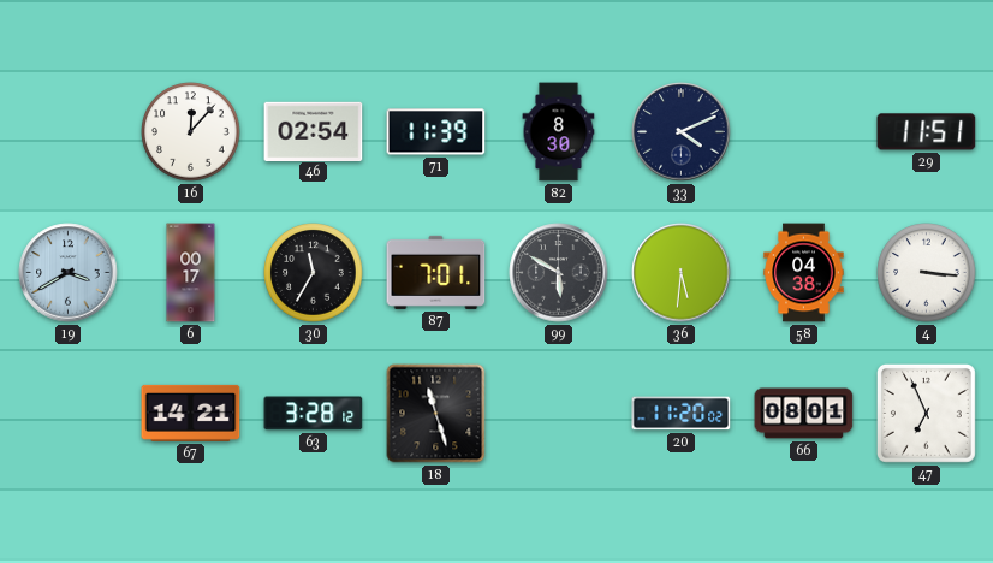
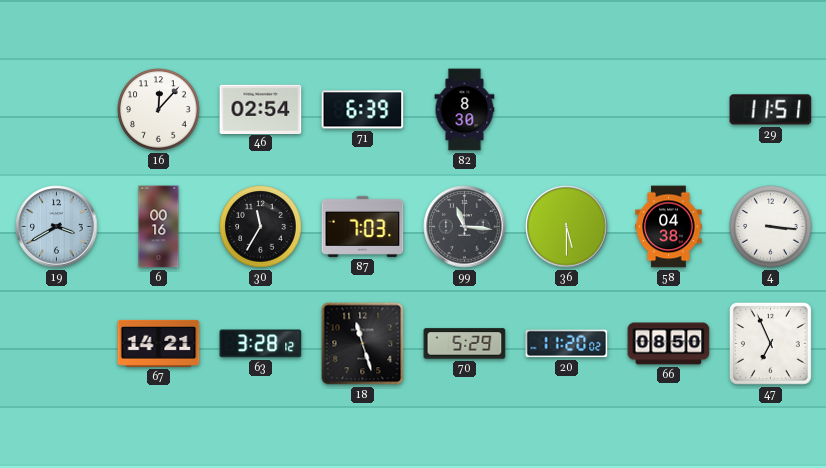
71: 11:39 -> 6:39
33: 4:11 -> none
6: 00:17 -> 00:16
87: 7:01 -> 7:03
99: 5:50 -> 11:16
36: 5:31 -> 5:30
70: none -> 5:29
66: 08:01 -> 08:50
